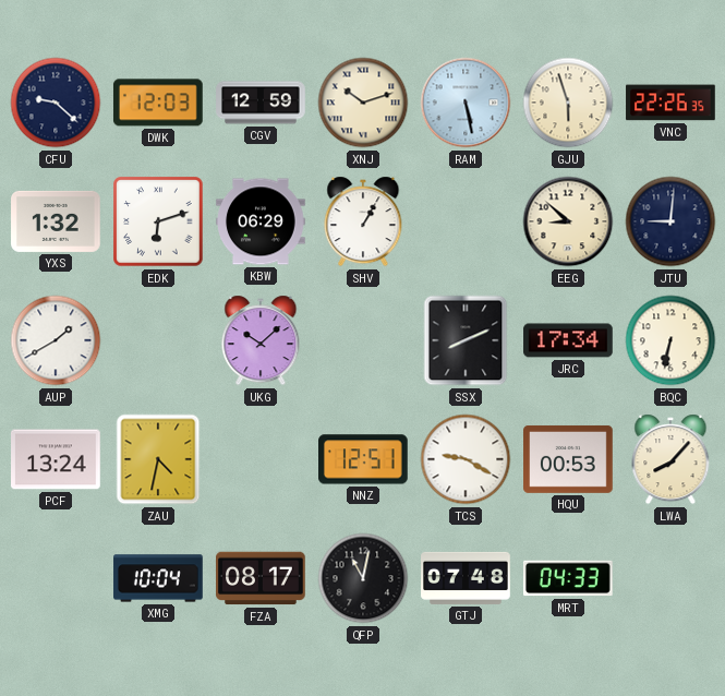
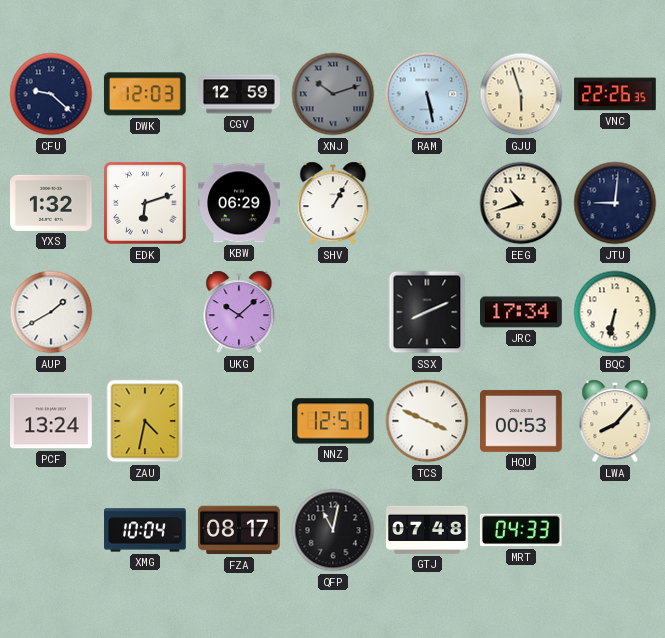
XNJ dial: cream -> grey
EEG: 8:52 -> 10:42
TCS: 9:20 -> 3:49
